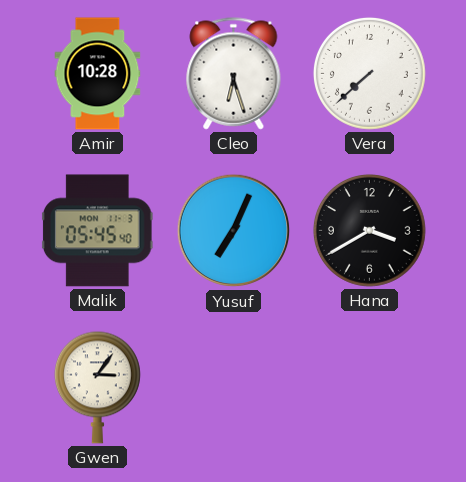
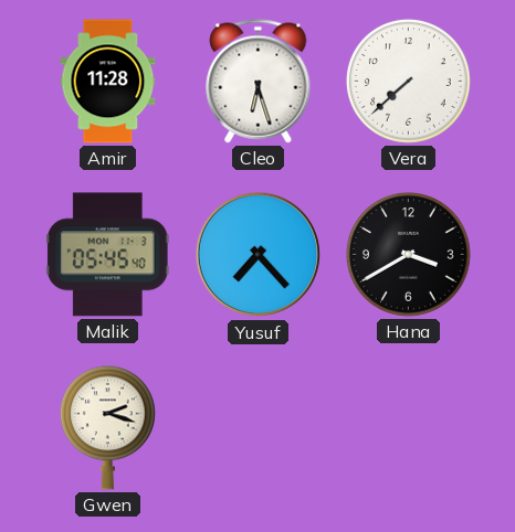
Amir: 10:28 -> 11:28
Yusuf: 7:04 -> 7:23
Gwen: 3:06 -> 2:18
